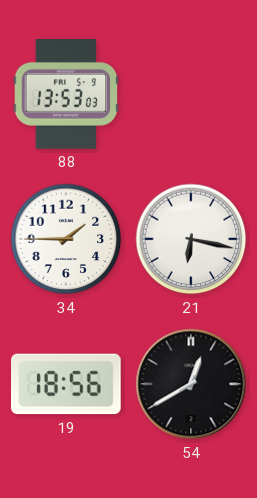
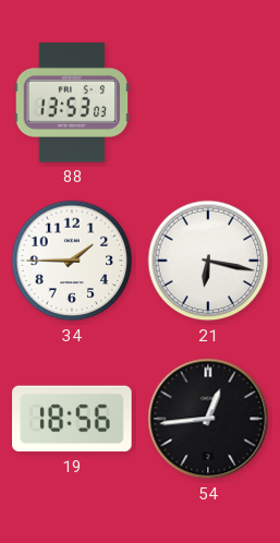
54: 12:40 -> 12:44
